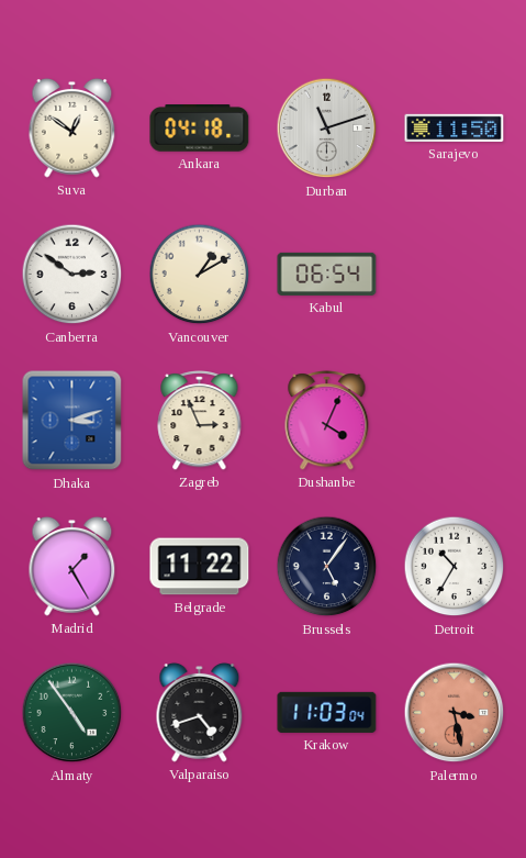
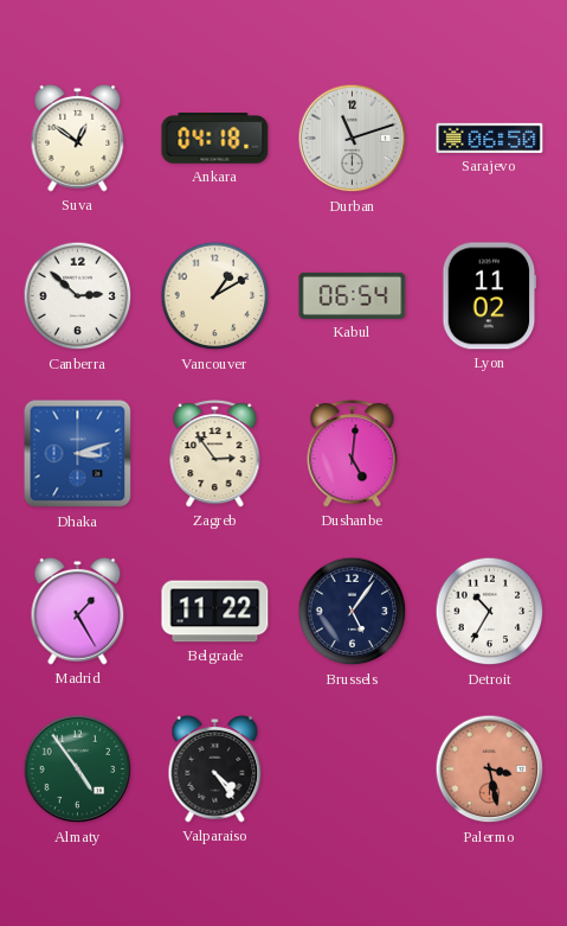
Sarajevo: 11:50 -> 06:50
Canberra: 2:51 -> 2:52
Lyon: none -> 11:02
Zagreb: 2:56 -> 2:54
Dushanbe: 4:04 -> 5:01
Valparaiso: 4:42 -> 4:24
Krakow: 11:03 -> none
